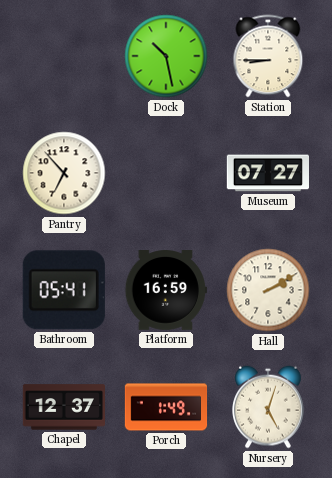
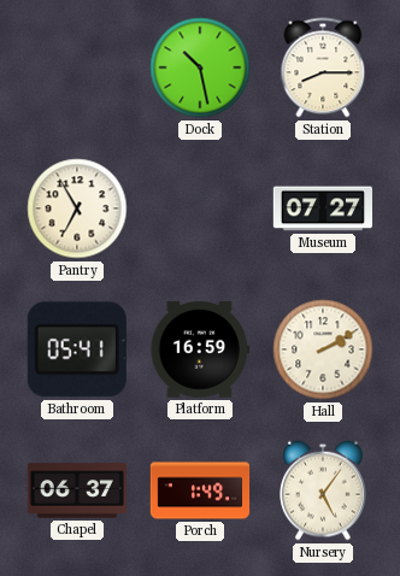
Station: 8:45 -> 8:15
Pantry: 6:53 -> 6:55
Chapel: 12:37 -> 06:37
Nursery: 5:03 -> 5:06
